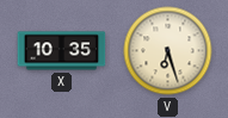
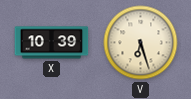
X: 10:35 -> 10:39
